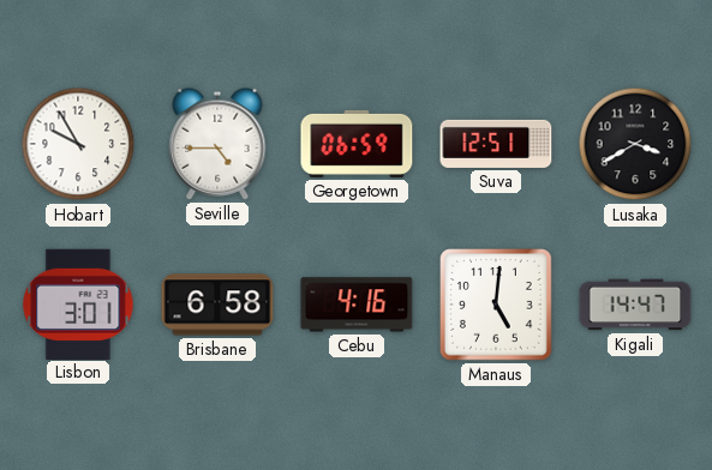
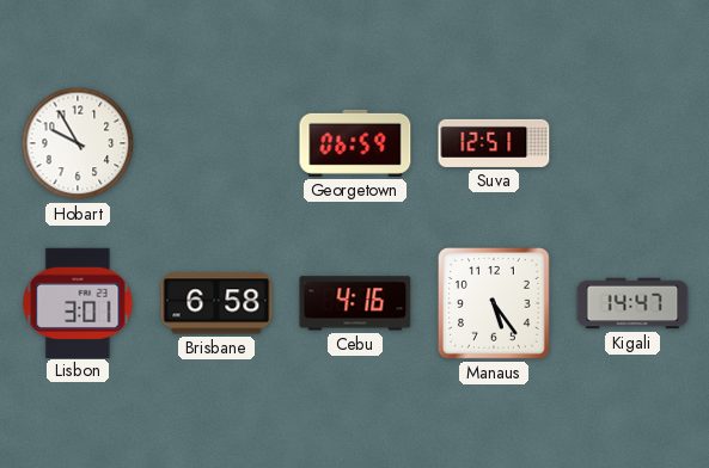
Seville: 4:45 -> none
Lusaka: 3:40 -> none
Manaus: 5:01 -> 5:24
